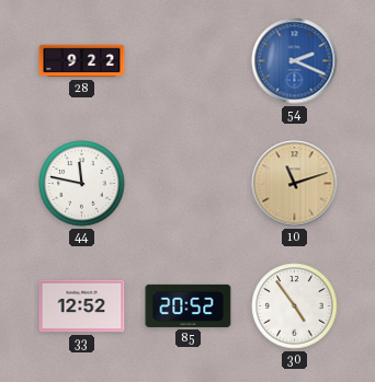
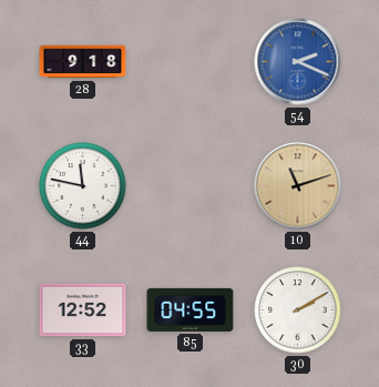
28: 9:22 -> 9:18
85: 20:52 -> 04:55
30: 4:54 -> 2:10
